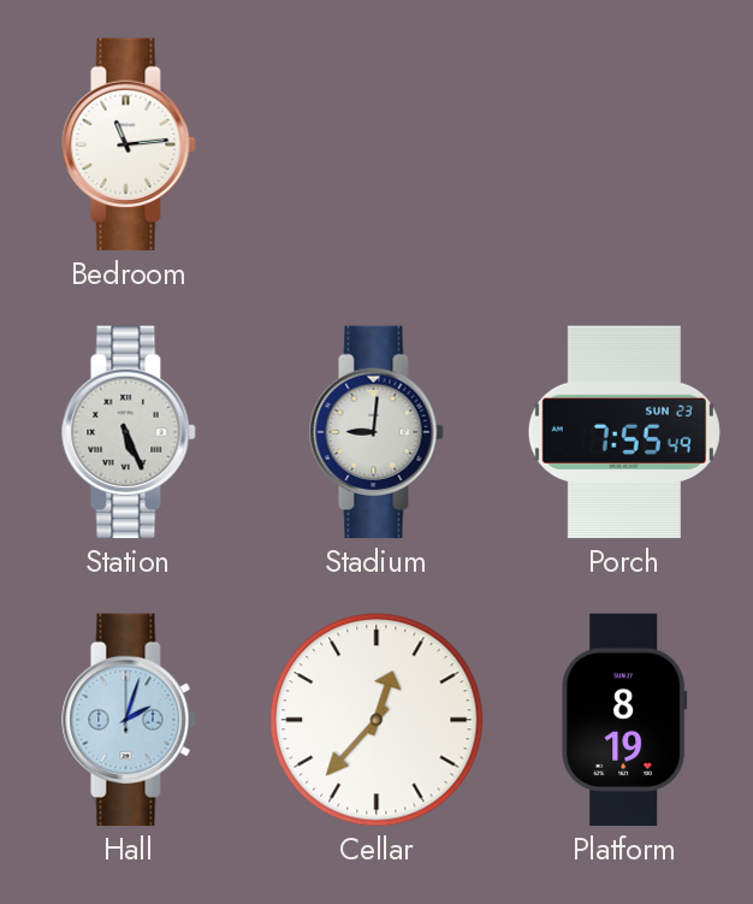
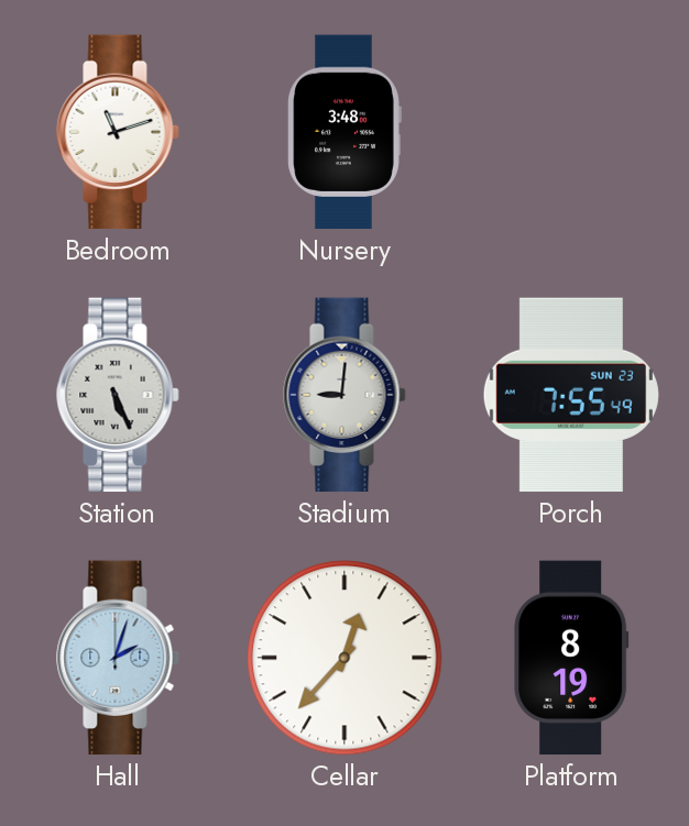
Bedroom: 11:14 -> 11:12
Nursery: none -> 3:48
